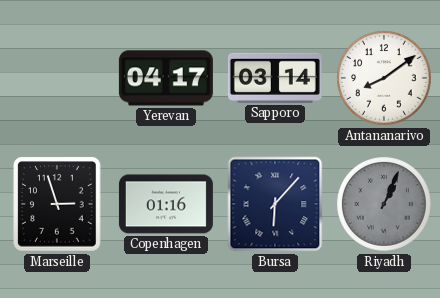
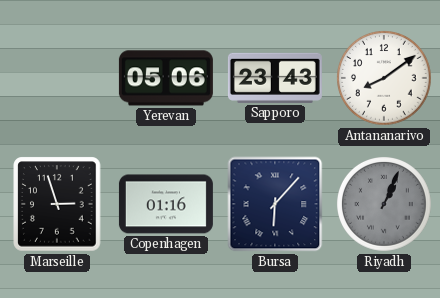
Yerevan: 04:17 -> 05:06
Sapporo: 03:14 -> 23:43
